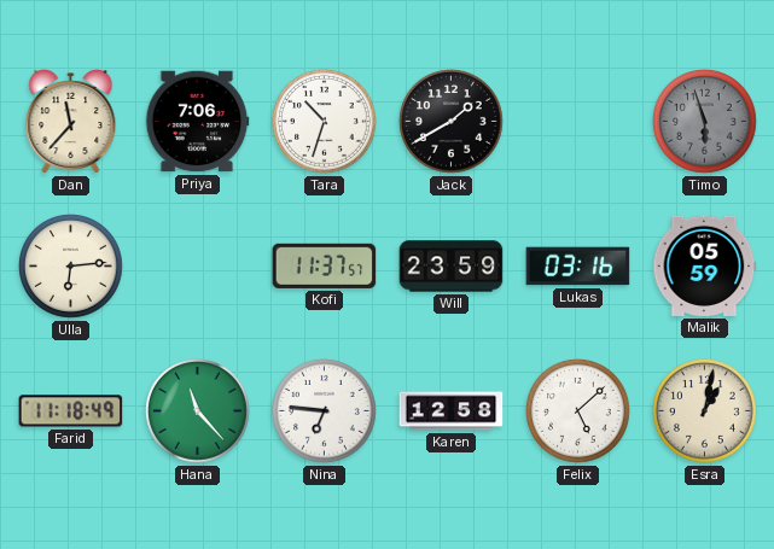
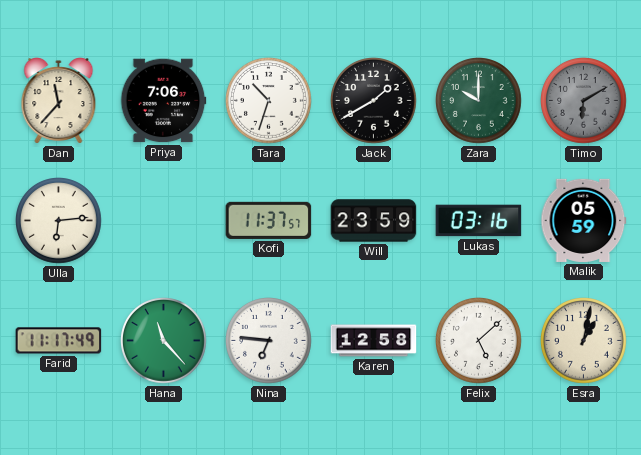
Zara: none -> 10:00
Timo: 5:57 -> 6:10
Farid: 11:18 -> 11:17
